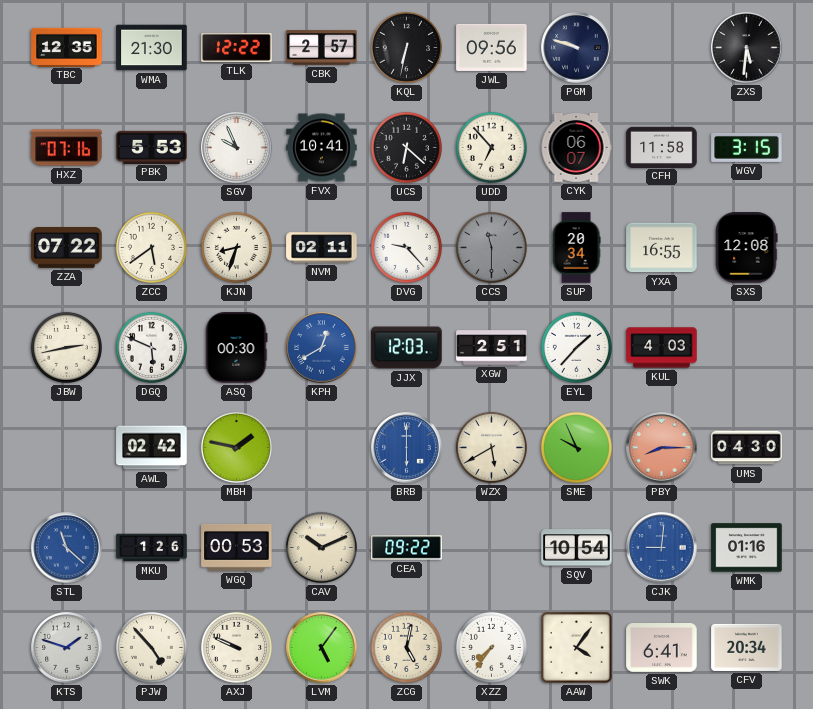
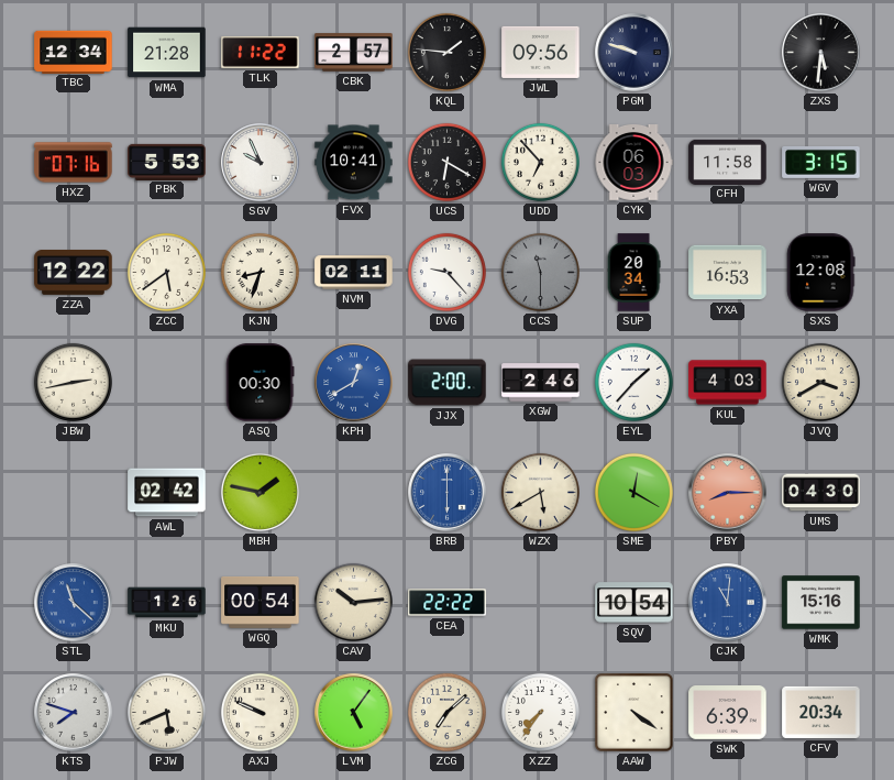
TBC: 12:35 -> 12:34
WMA: 21:30 -> 21:28
TLK: 12:22 -> 11:22
KQL: 6:32 -> 1:46
UCS: 6:22 -> 6:20
CYK: 06:07 -> 06:03
ZZA: 07:22 -> 12:22
YXA: 16:55 -> 16:53
DGQ: 5:49 -> none
JJX: 12:03 -> 2:00
XGW: 2:51 -> 2:46
JVQ: none -> 3:40
SME: 9:56 -> 12:20
WGQ: 00:53 -> 00:54
CAV: 10:11 -> 10:14
CEA: 09:22 -> 22:22
CJK: 9:01 -> 11:01
WMK: 01:16 -> 15:16
KTS: 1:48 -> 7:48
PJW: 4:53 -> 5:41
ZCG: 5:02 -> 7:08
AAW: 4:06 -> 4:21
SWK: 6:41 -> 6:39
